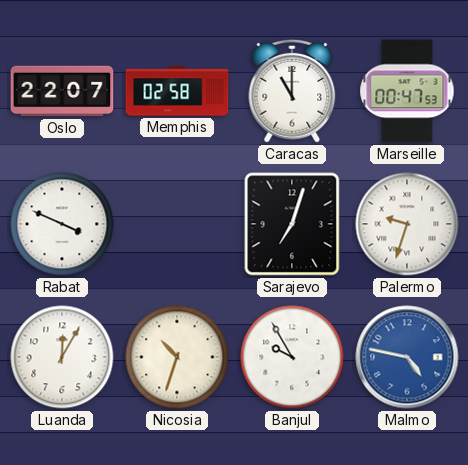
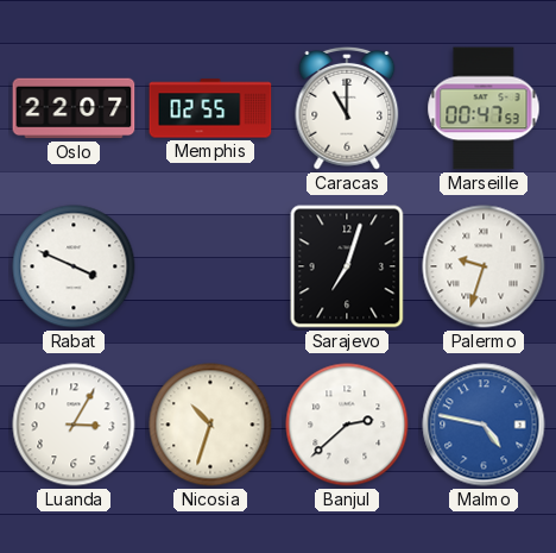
Memphis: 02:58 -> 02:55
Luanda: 12:05 -> 3:05
Banjul: 9:55 -> 2:38
